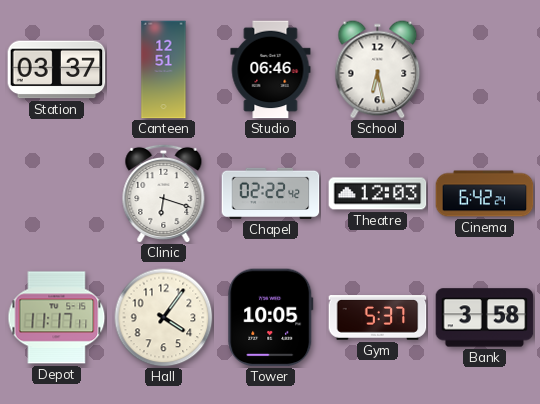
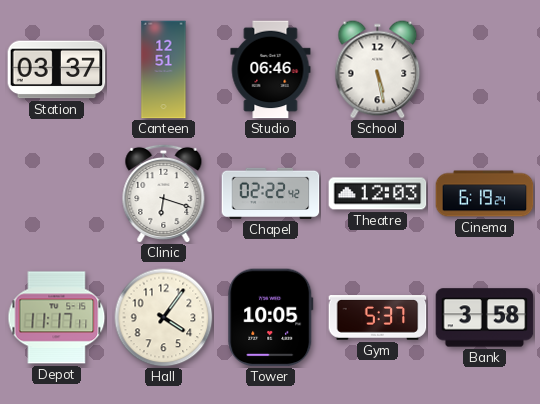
School: 6:28 -> 5:28
Cinema: 6:42 -> 6:19
